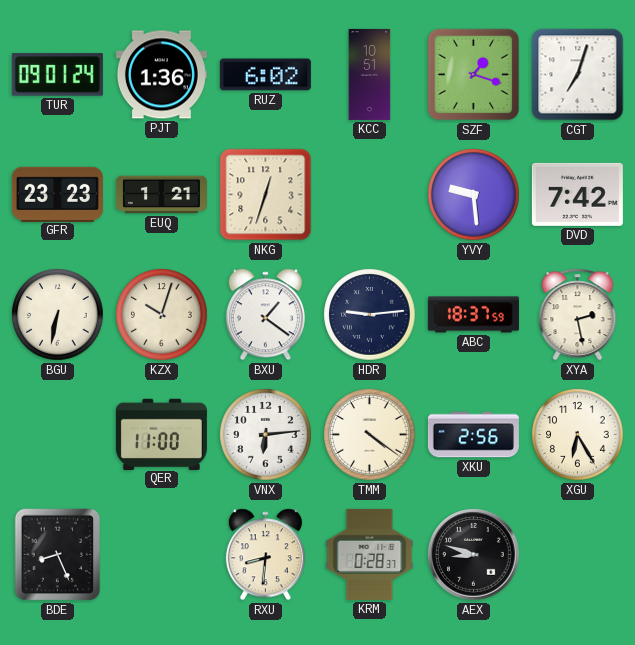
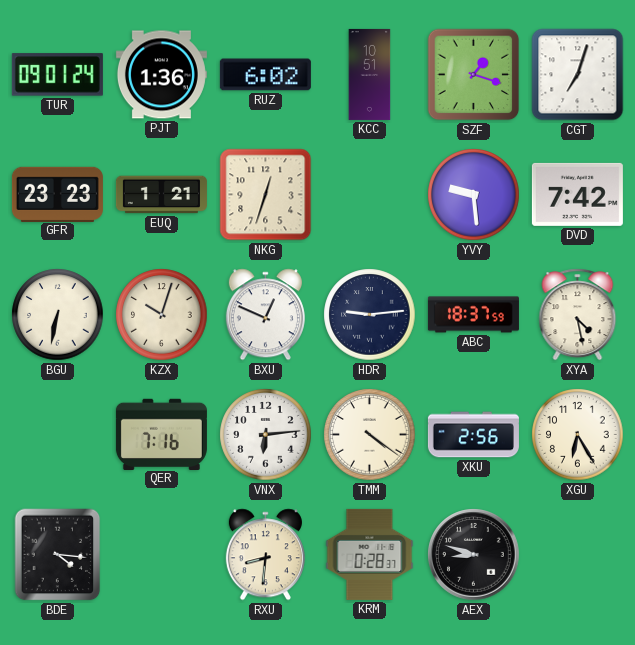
BXU: 1:21 -> 12:49
XYA: 2:28 -> 4:28
QER: 11:00 -> 7:16
BDE: 8:26 -> 4:16
